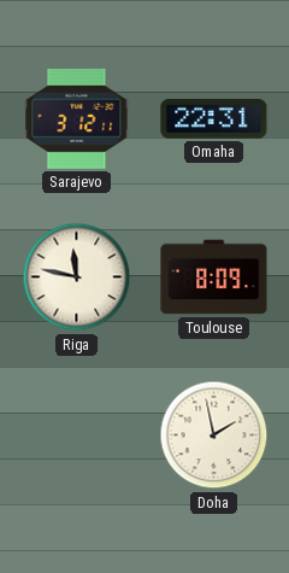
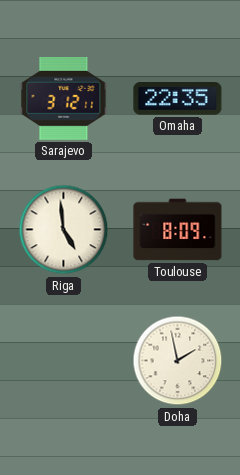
Omaha: 22:31 -> 22:35
Riga: 11:47 -> 4:59
